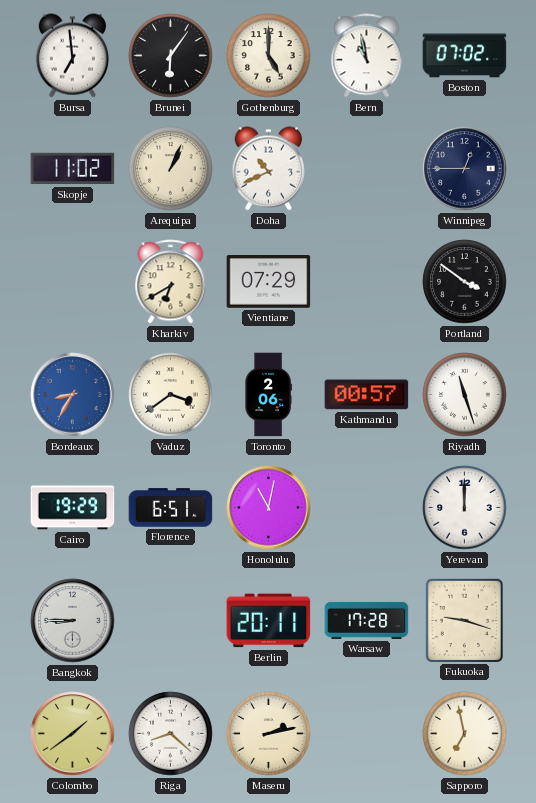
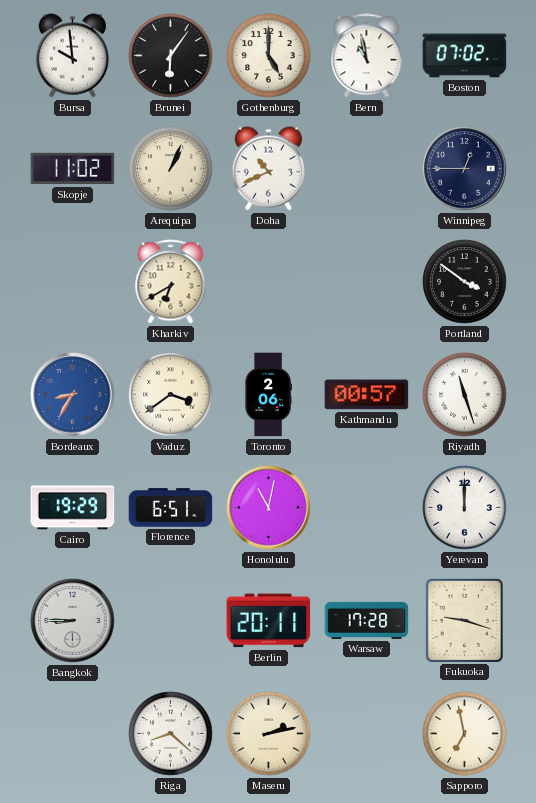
Bursa: 6:59 -> 9:59
Vientiane: 07:29 -> none
Colombo: 1:39 -> none
